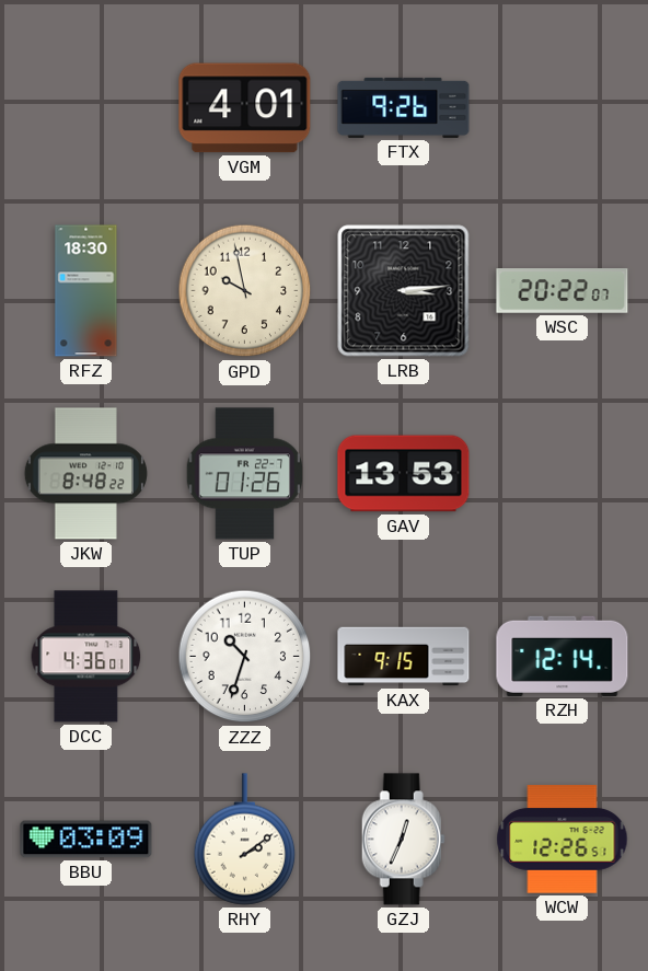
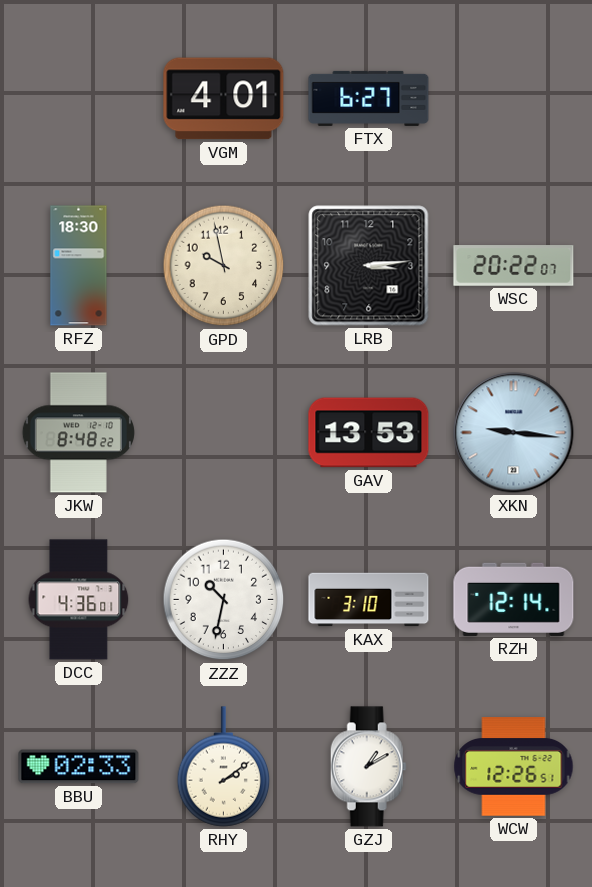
FTX: 9:26 -> 6:27
TUP: 01:26 -> none
XKN: none -> 9:16
ZZZ: 10:33 -> 10:32
KAX: 9:15 -> 3:10
BBU: 03:09 -> 02:33
GZJ: 12:34 -> 1:10
